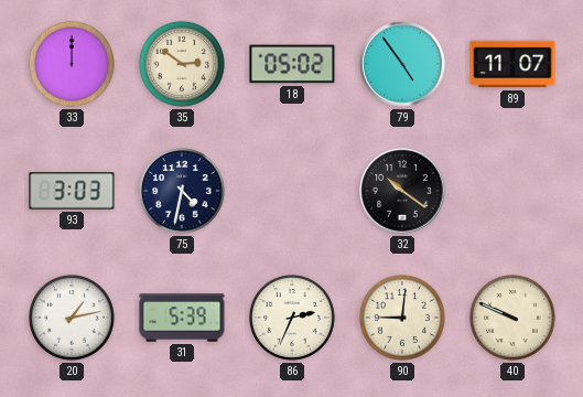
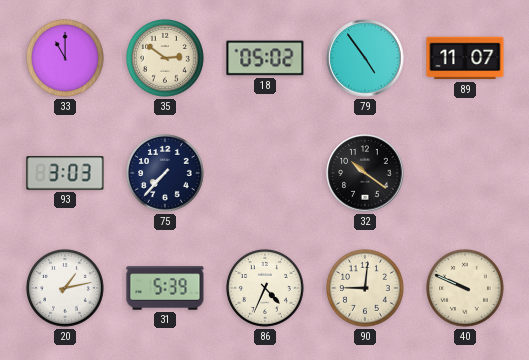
33: 12:00 -> 11:00
75: 4:32 -> 7:37
86: 2:34 -> 4:34
